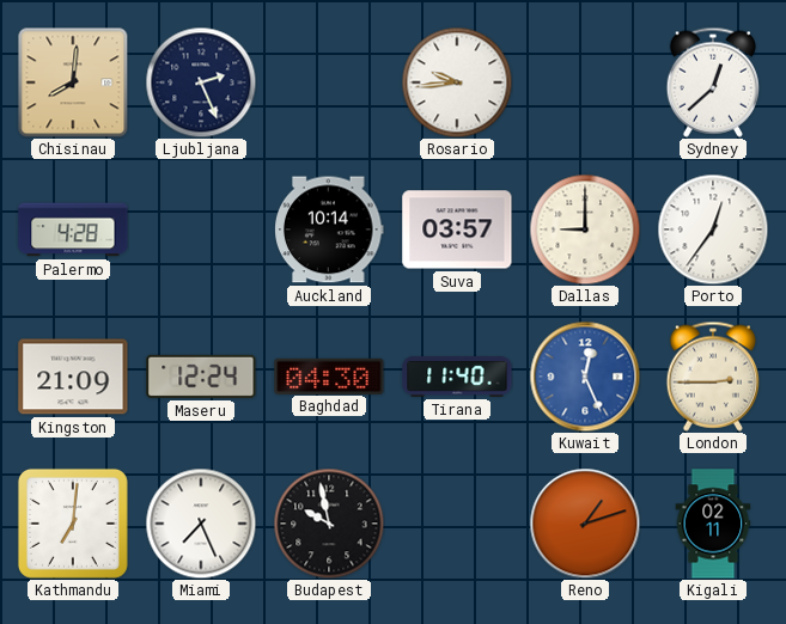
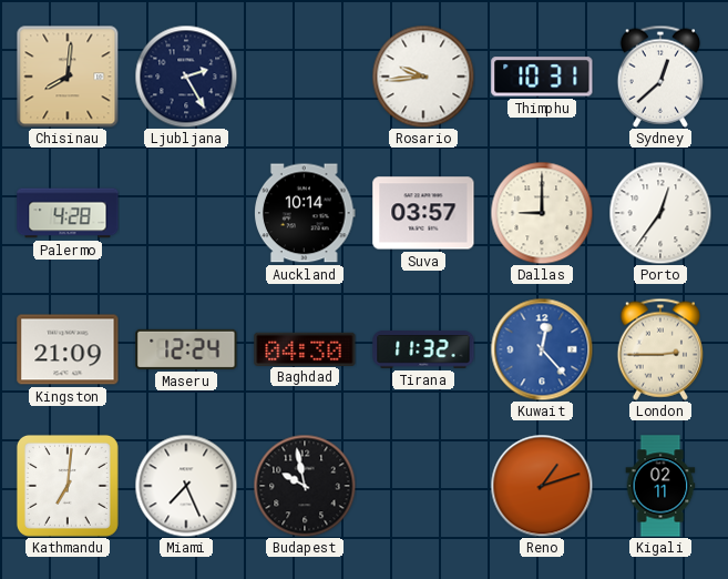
Ljubljana: 2:26 -> 2:25
Thimphu: none -> 10:31
Tirana: 11:40 -> 11:32
Kuwait: 12:26 -> 12:23
